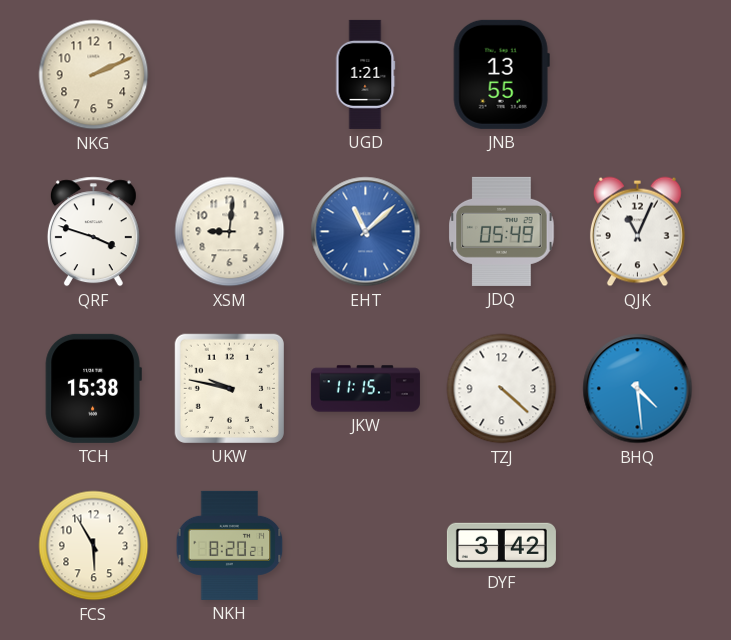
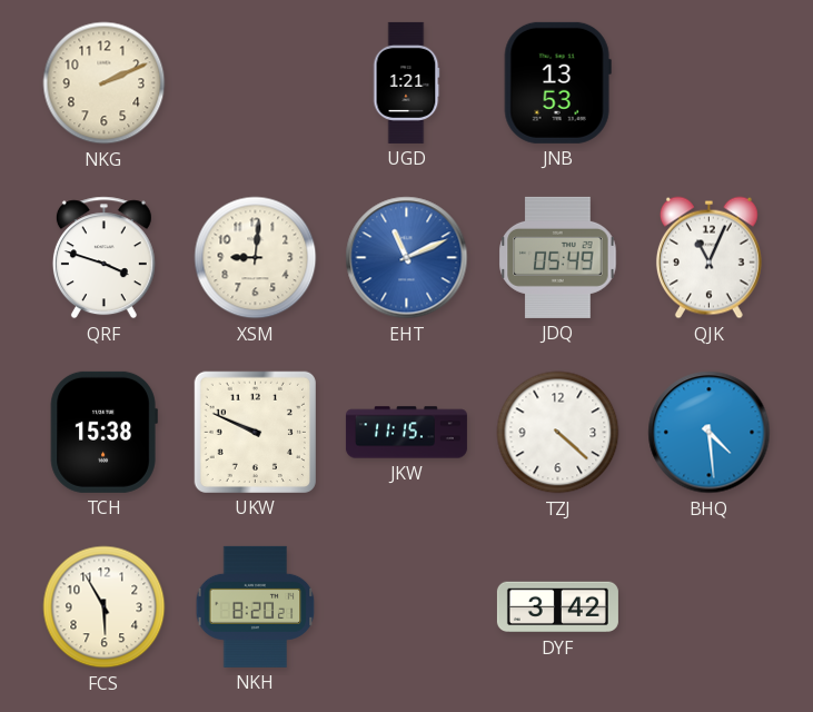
JNB: 13:55 -> 13:53
EHT: 11:08 -> 11:11
UKW: 9:47 -> 9:49
